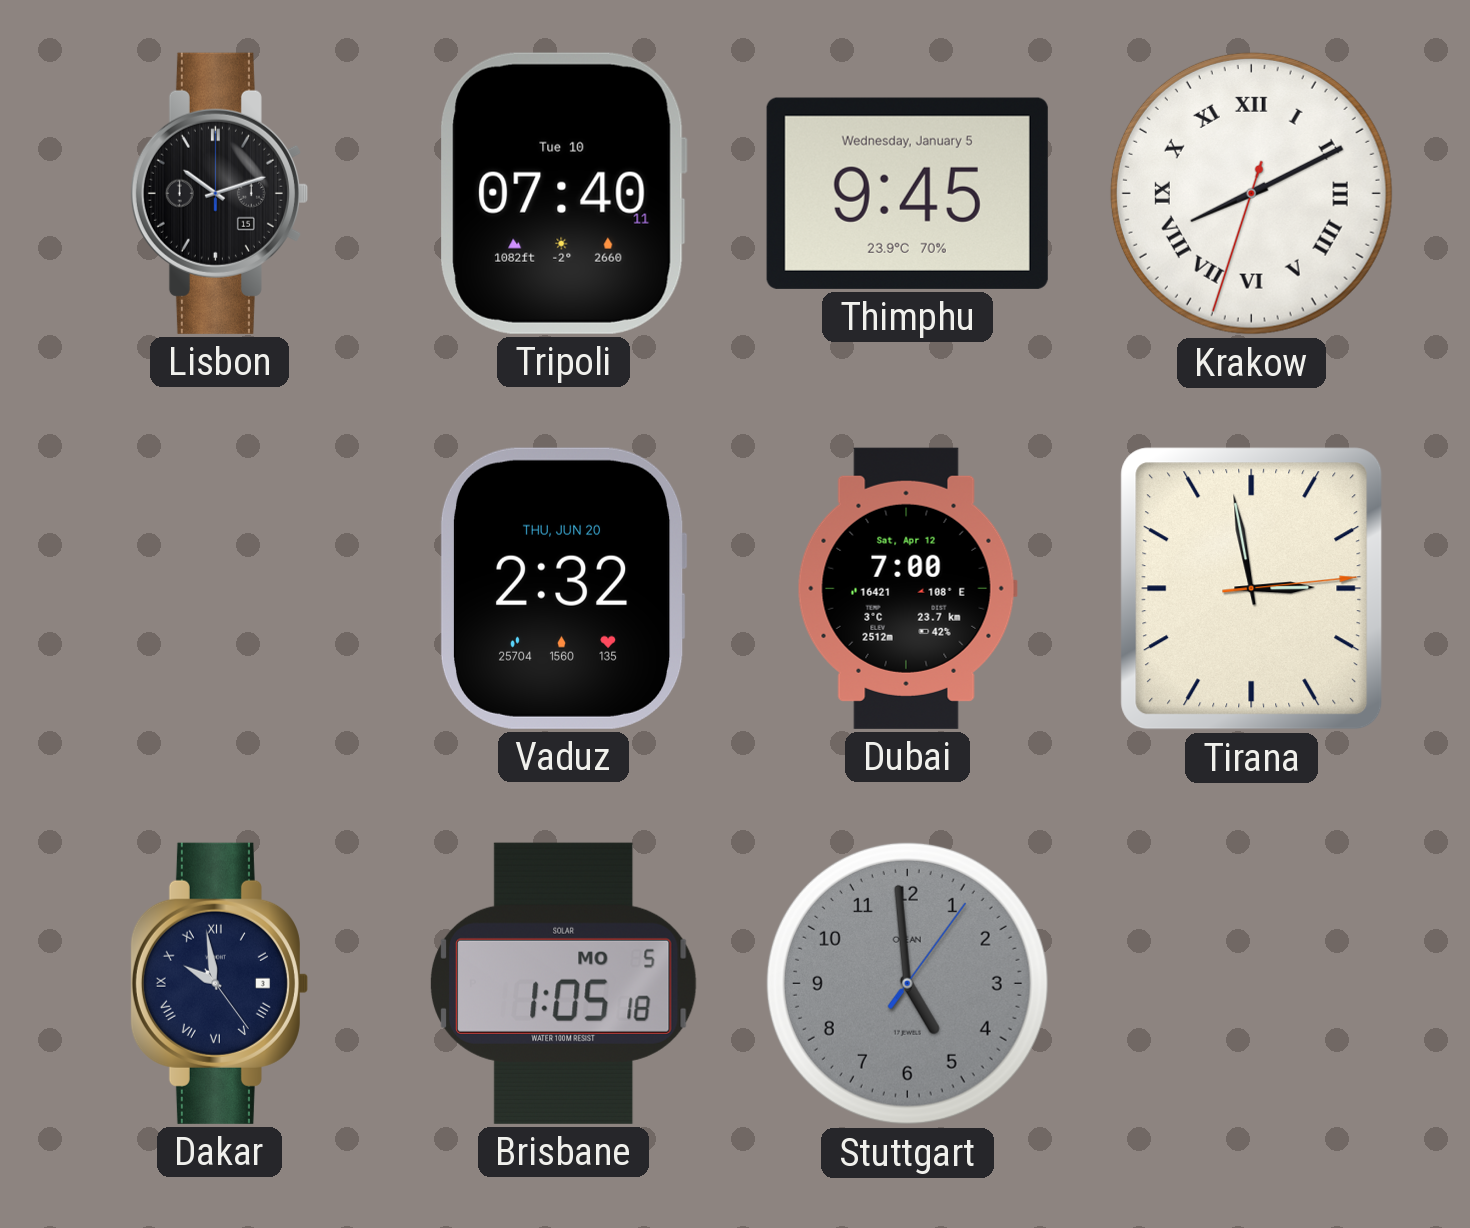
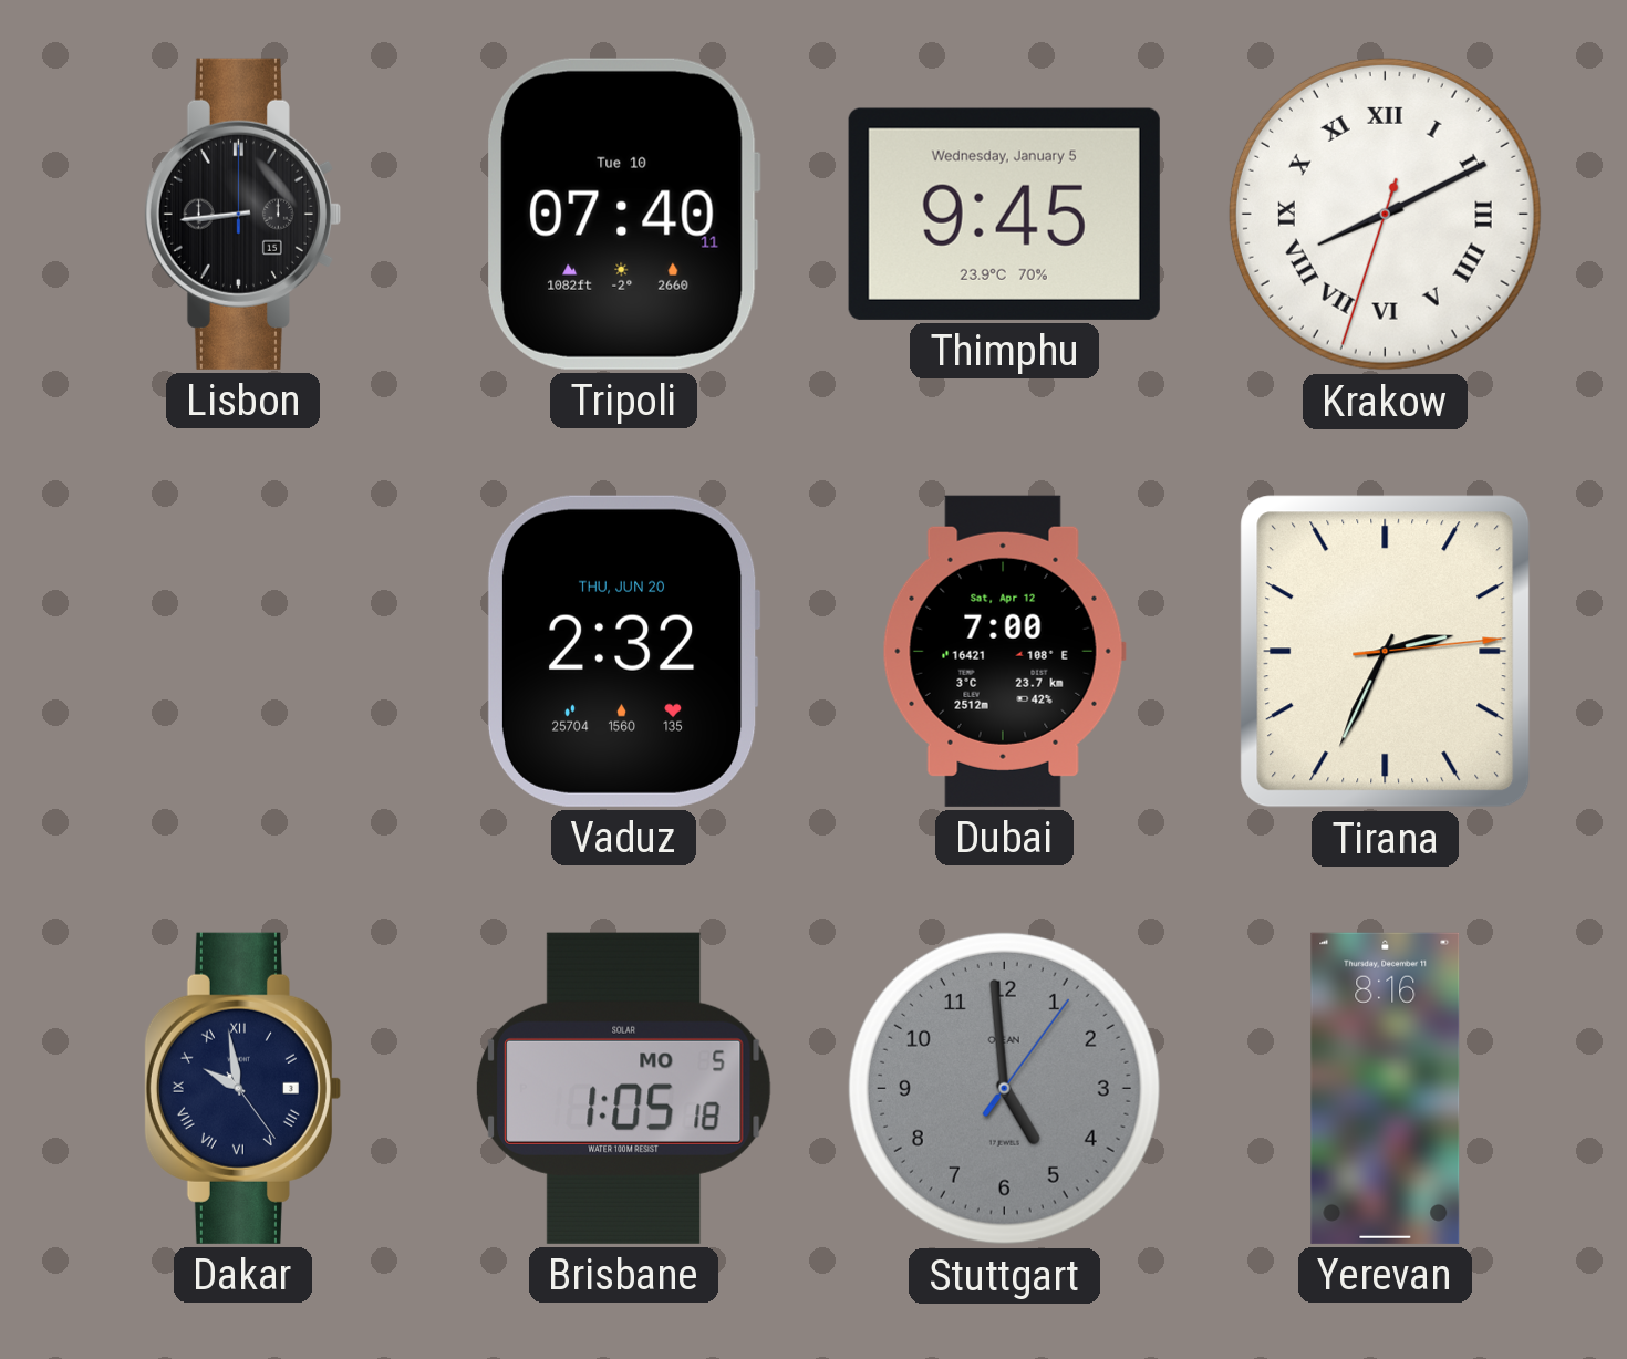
Lisbon: 10:12 -> 8:44
Tirana: 2:58 -> 2:34
Yerevan: none -> 8:16
